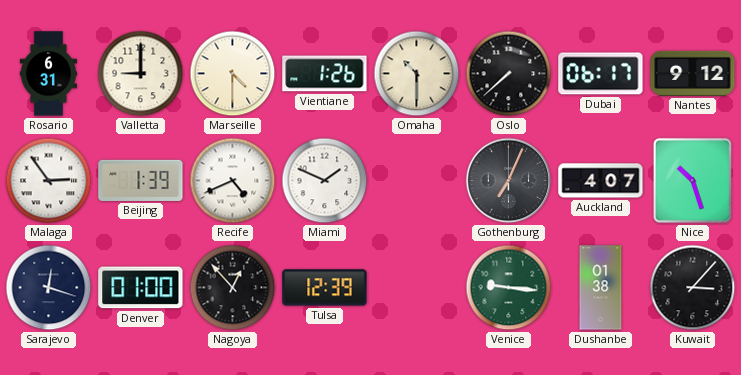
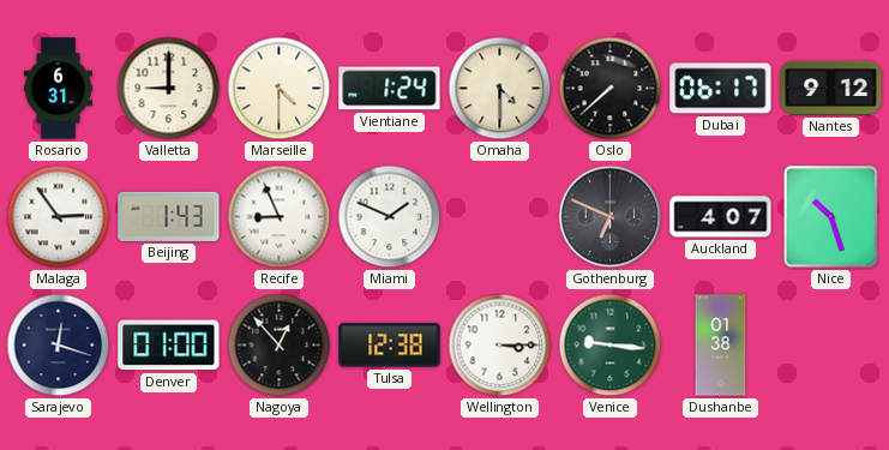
Vientiane: 1:26 -> 1:24
Omaha: 10:30 -> 4:30
Beijing: 1:39 -> 1:43
Recife: 4:41 -> 8:56
Gothenburg: 7:04 -> 6:49
Tulsa: 12:39 -> 12:38
Wellington: none -> 3:15
Kuwait: 3:07 -> none
